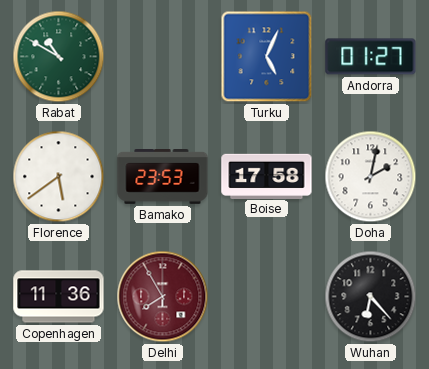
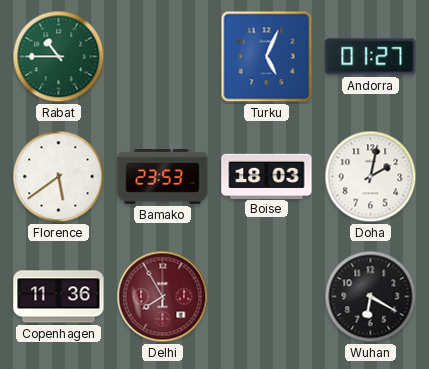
Rabat: 10:50 -> 10:45
Boise: 17:58 -> 18:03
Wuhan: 6:23 -> 6:20
